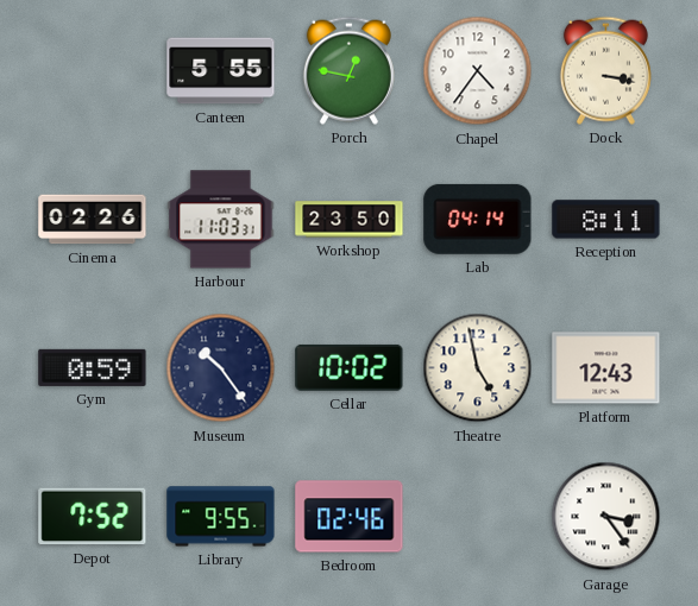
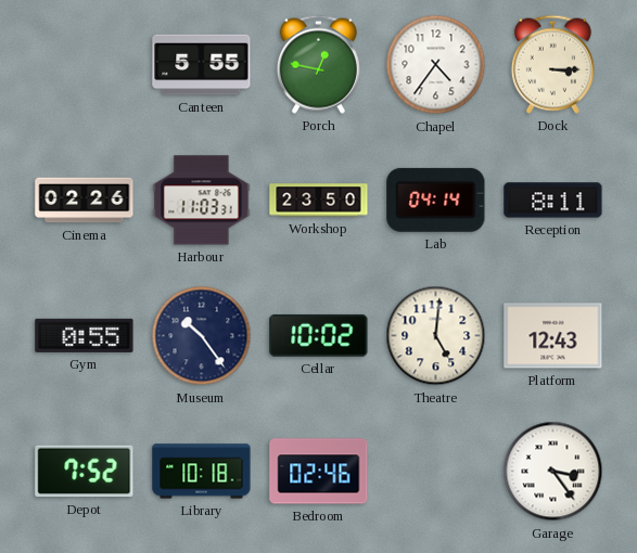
Dock: 3:17 -> 3:15
Gym: 0:59 -> 0:55
Theatre: 4:58 -> 5:01
Library: 9:55 -> 10:18
